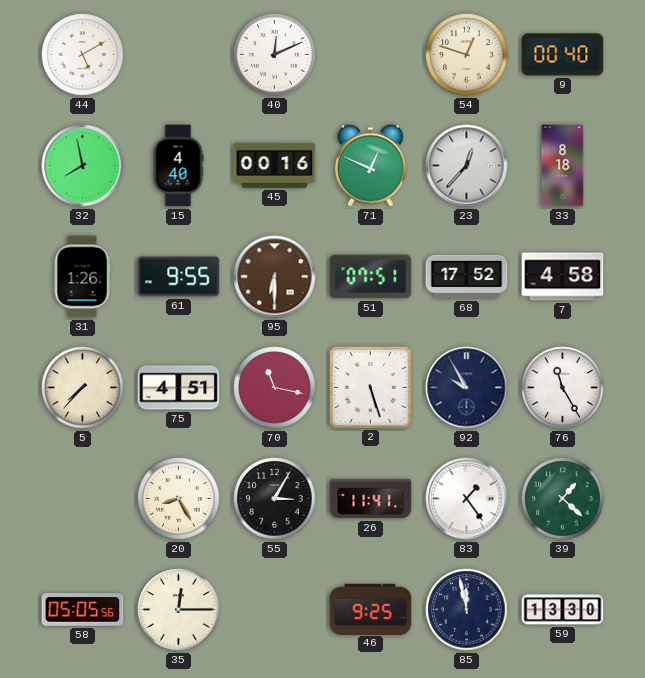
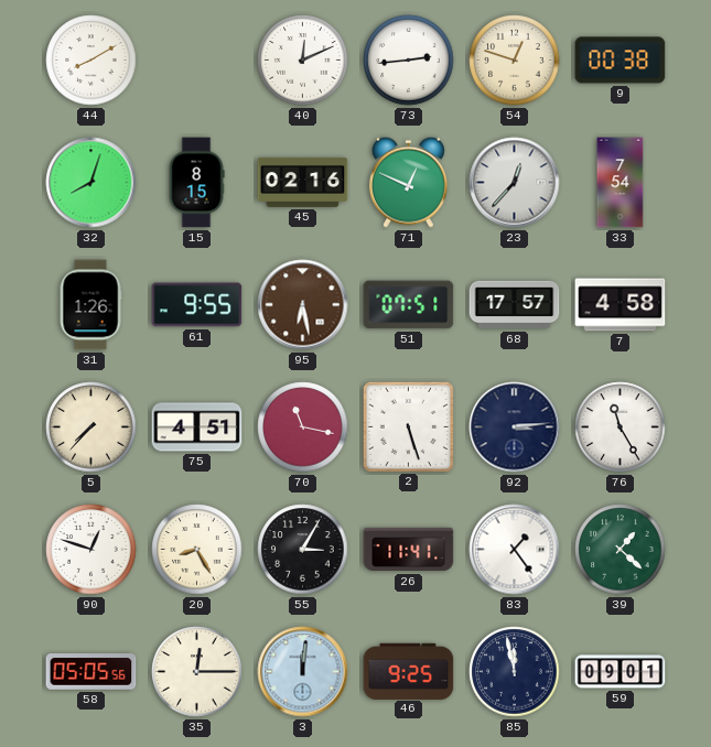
44: 5:10 -> 8:10
73: none -> 2:44
9: 00:40 -> 00:38
32: 7:58 -> 8:03
15: 4:40 -> 8:15
45: 00:16 -> 02:16
33: 8:18 -> 7:54
95: 6:30 -> 6:28
68: 17:52 -> 17:57
92: 9:55 -> 3:14
90: none -> 12:48
3: none -> 12:01
59: 13:30 -> 09:01
